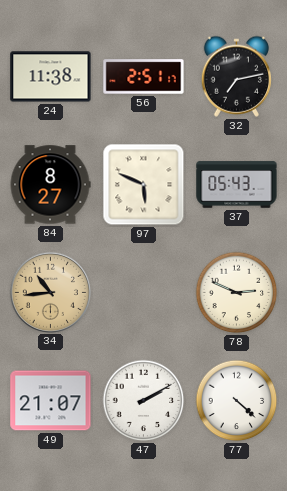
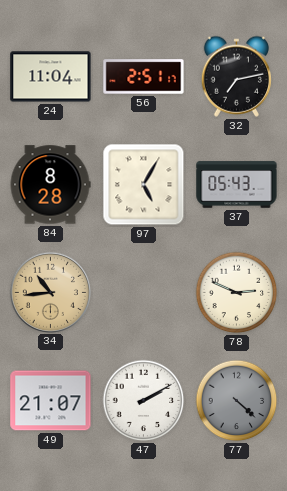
24: 11:38 -> 11:04
84: 8:27 -> 8:28
97: 5:49 -> 5:05
77 dial: white -> grey
